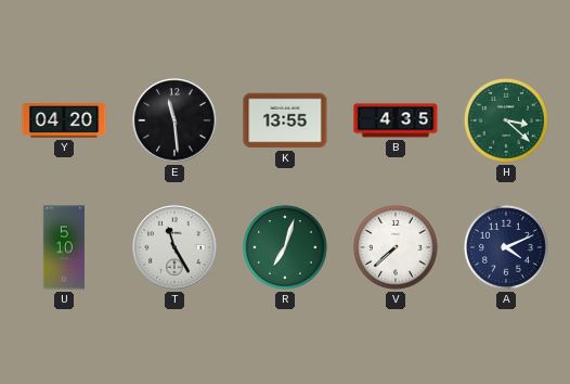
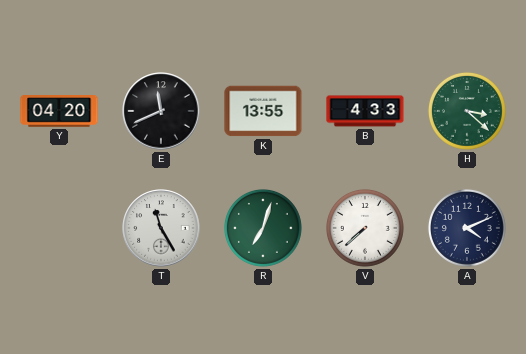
E: 11:29 -> 11:41
B: 4:35 -> 4:33
U: 5:10 -> none
